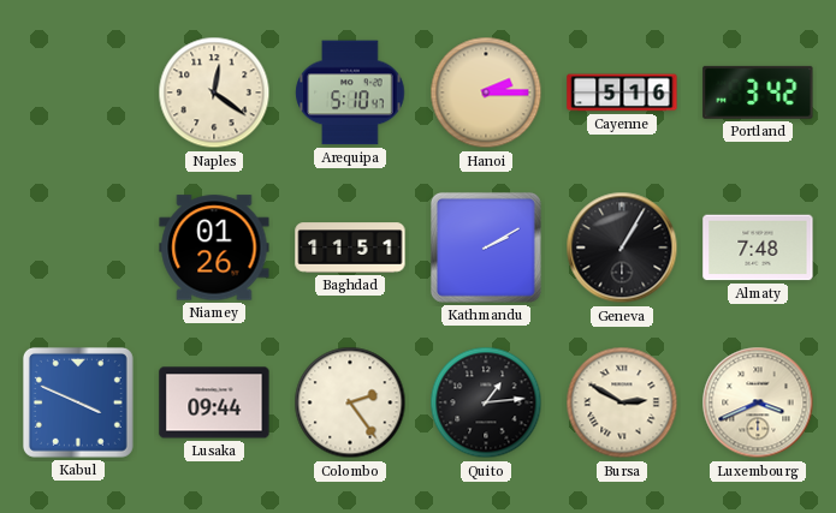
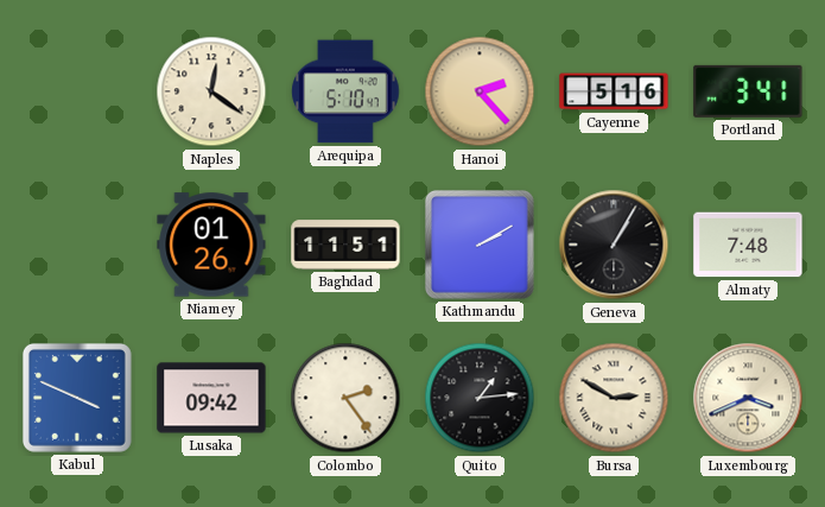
Hanoi: 2:15 -> 2:23
Portland: 3:42 -> 3:41
Lusaka: 09:44 -> 09:42
